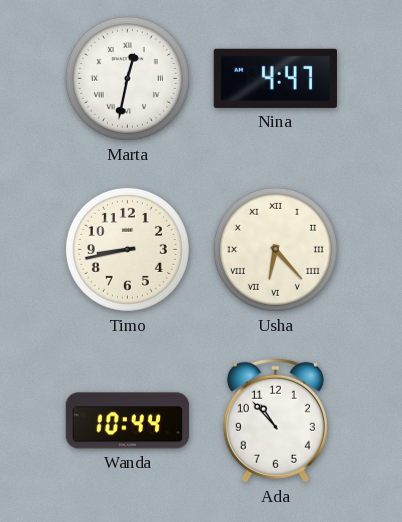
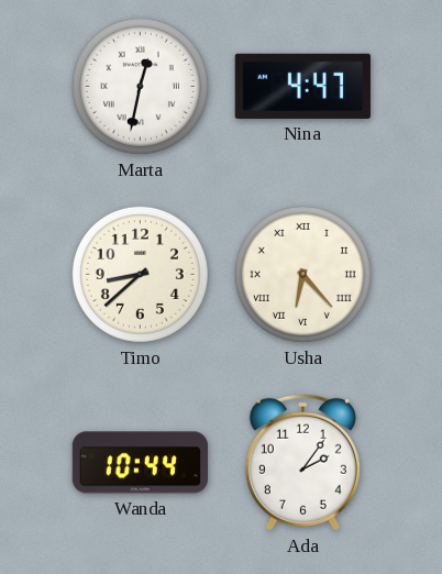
Timo: 8:43 -> 8:38
Ada: 10:53 -> 2:06
